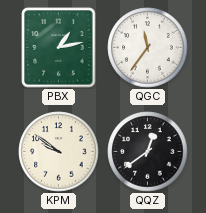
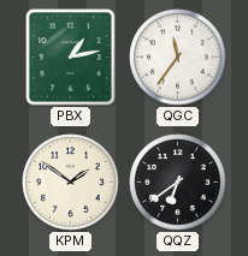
KPM: 9:51 -> 1:51
QQZ: 12:39 -> 6:39
